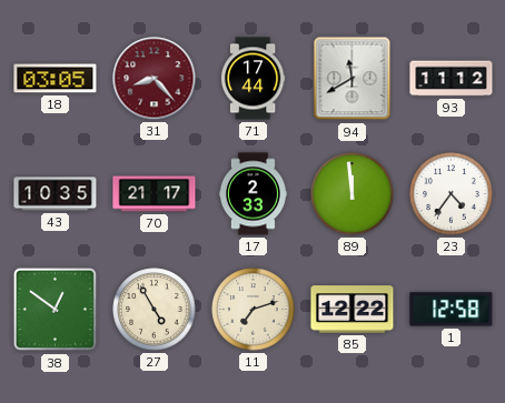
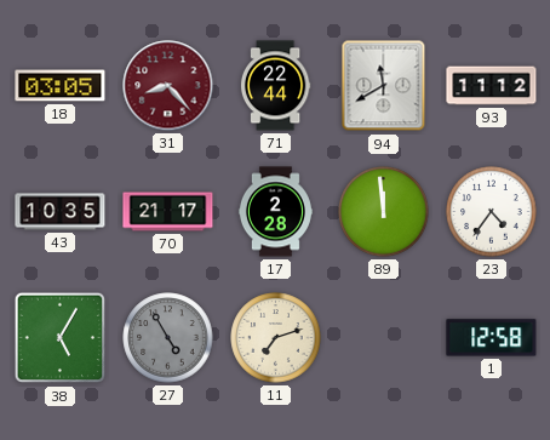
71: 17:44 -> 22:44
17: 2:33 -> 2:28
38: 12:51 -> 5:05
27 dial: cream -> grey
85: 12:22 -> none
